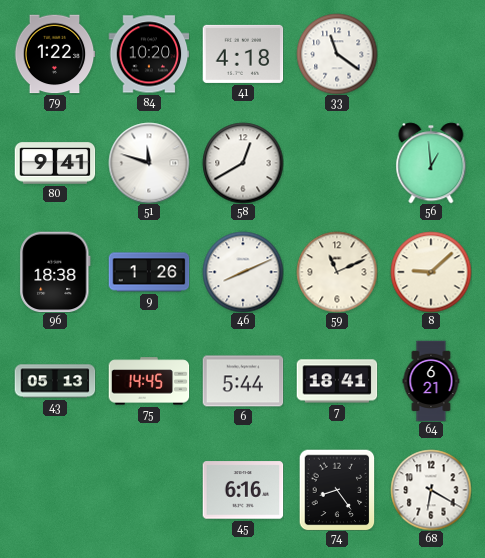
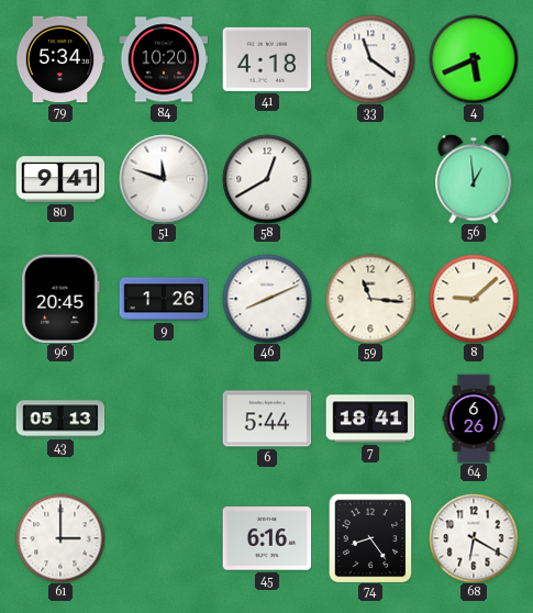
79: 1:22 -> 5:34
4: none -> 5:41
96: 18:38 -> 20:45
59: 11:11 -> 11:16
75: 14:45 -> none
64: 6:21 -> 6:26
61: none -> 3:00
